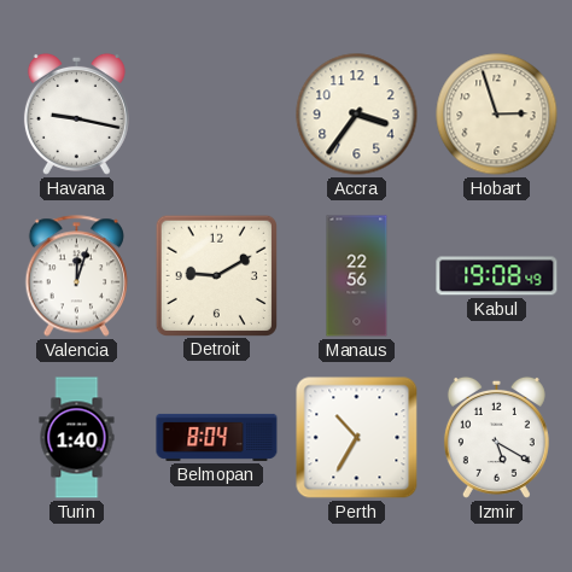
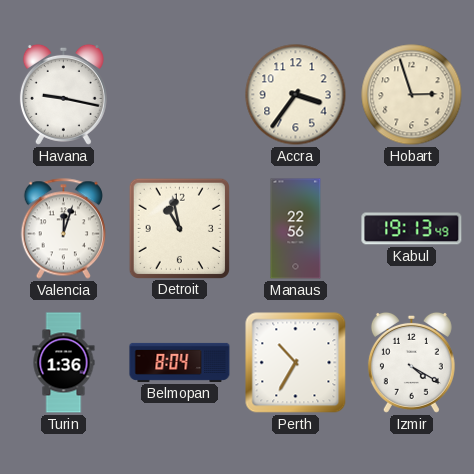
Detroit: 9:10 -> 10:58
Kabul: 19:08 -> 19:13
Turin: 1:40 -> 1:36
Izmir: 5:20 -> 4:20
